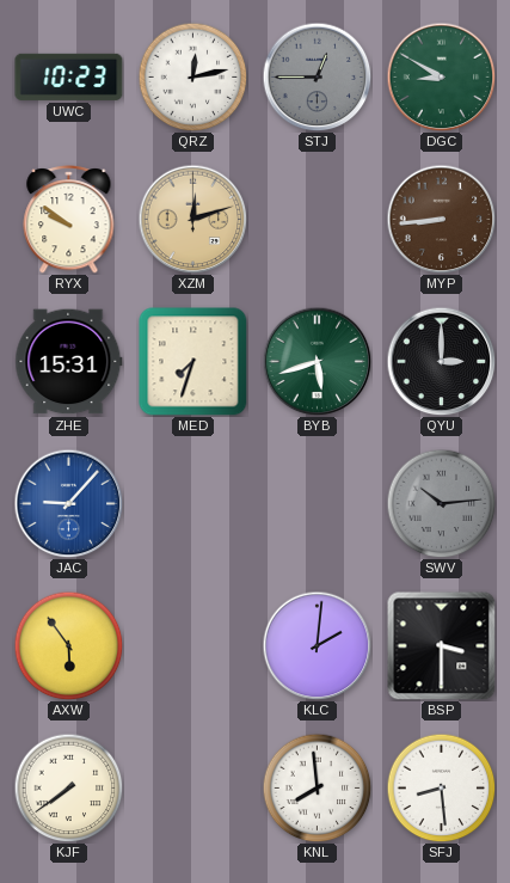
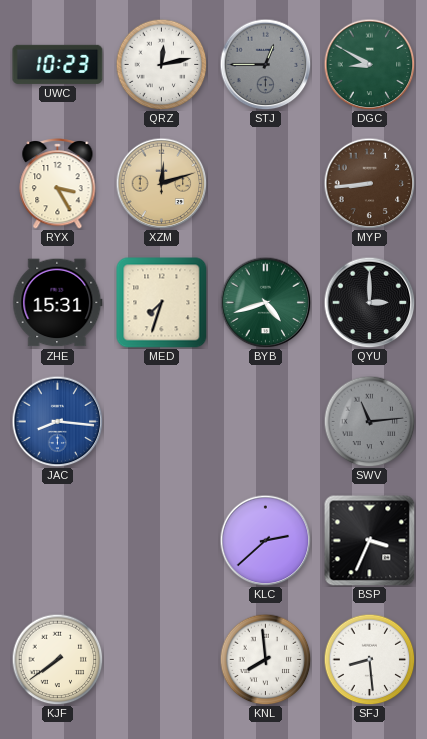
RYX: 9:51 -> 3:25
BYB: 5:42 -> 4:42
JAC: 9:07 -> 8:16
SWV: 10:14 -> 11:14
AXW: 5:54 -> none
KLC: 2:01 -> 2:38
BSP: 3:30 -> 3:34
